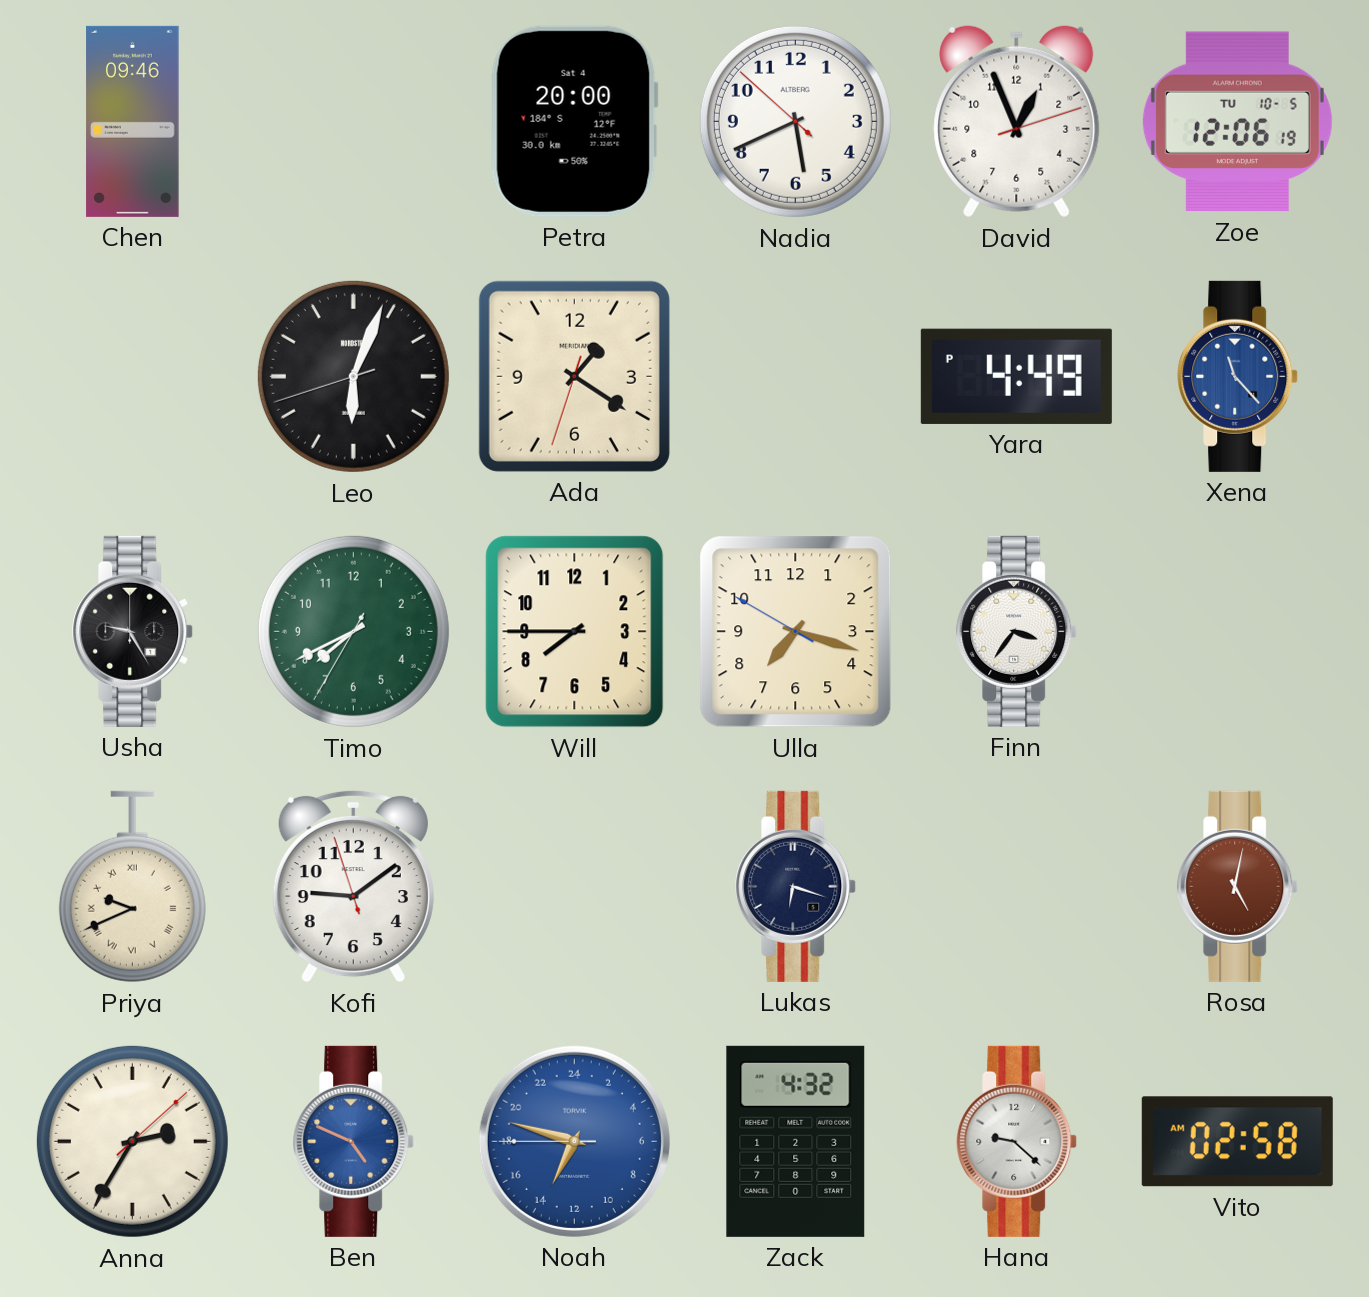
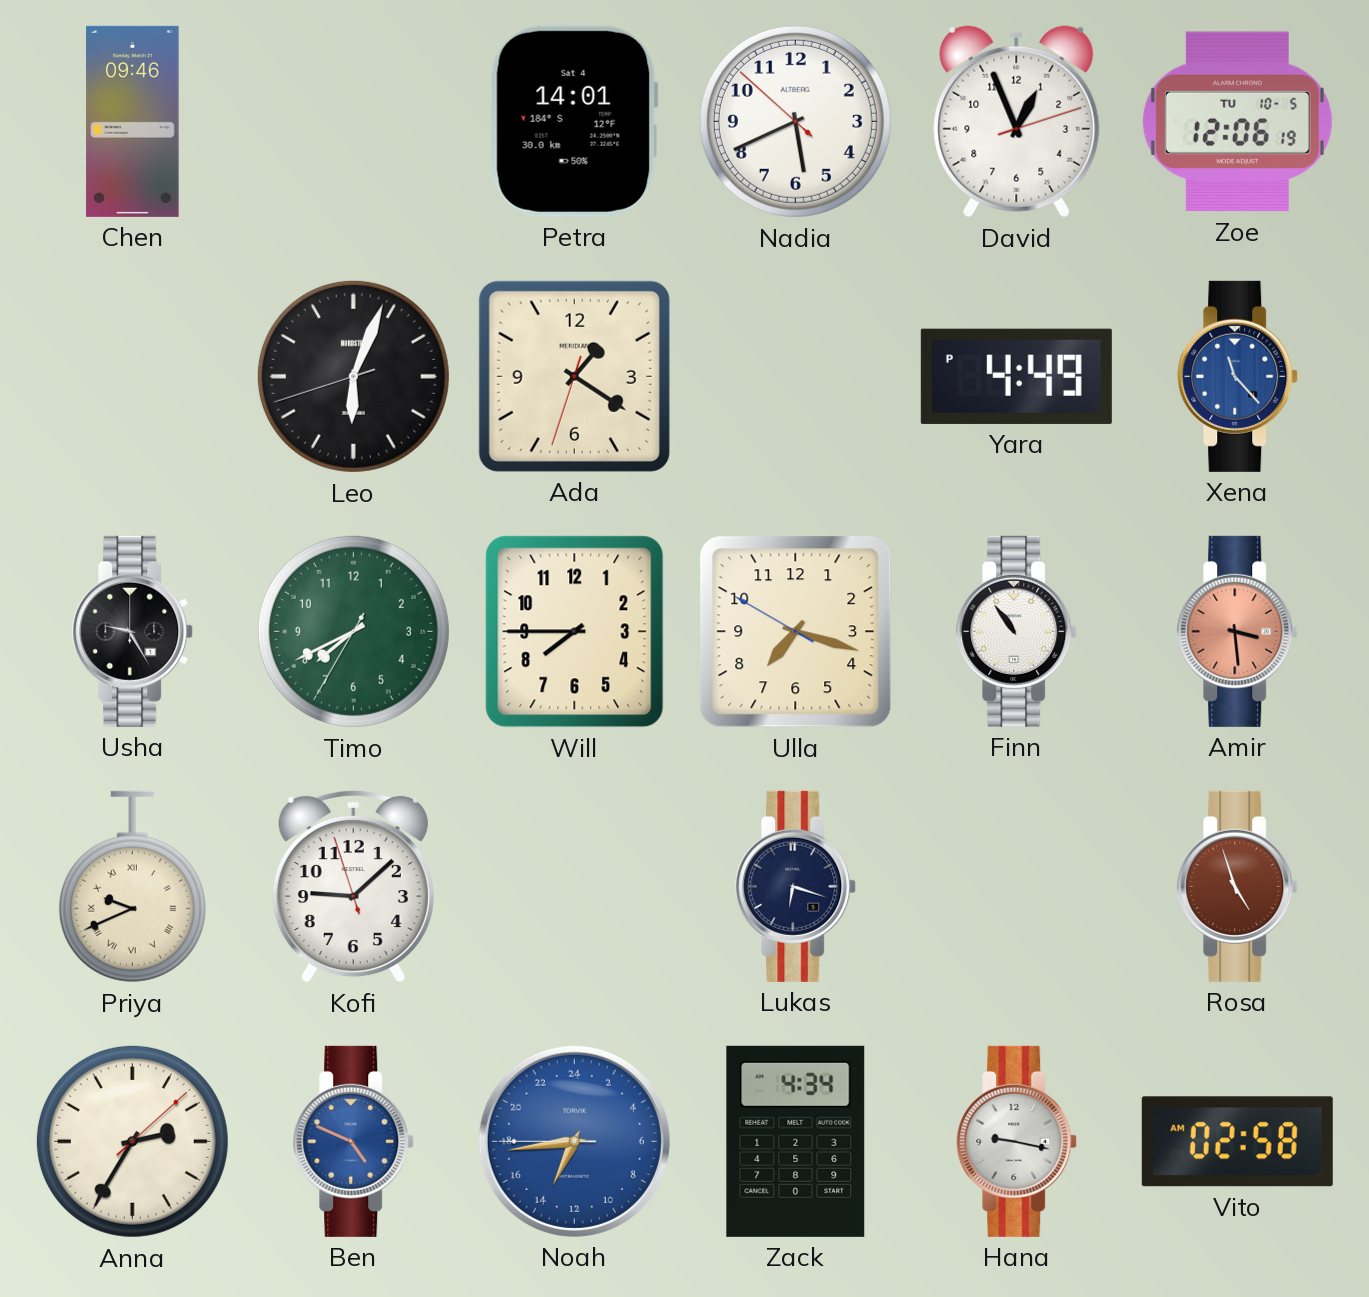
Petra: 20:00 -> 14:01
Finn: 3:36 -> 10:54
Amir: none -> 3:29
Kofi: 9:08 -> 9:07
Rosa: 5:02 -> 4:57
Noah: 13:47 -> 13:43
Zack: 4:32 -> 4:34
Hana: 9:22 -> 9:17
